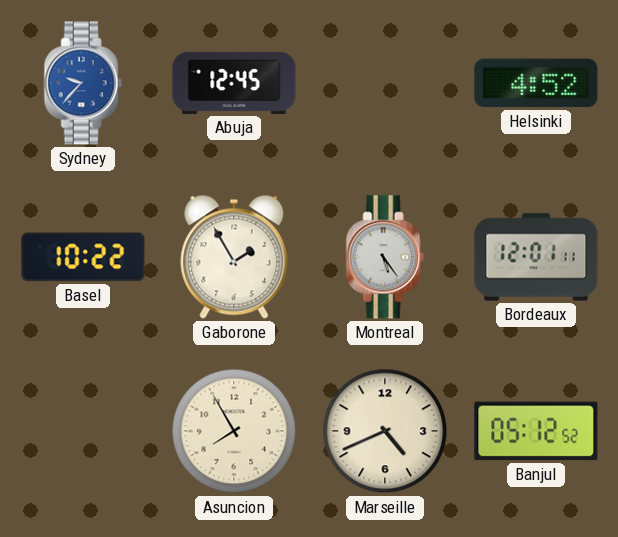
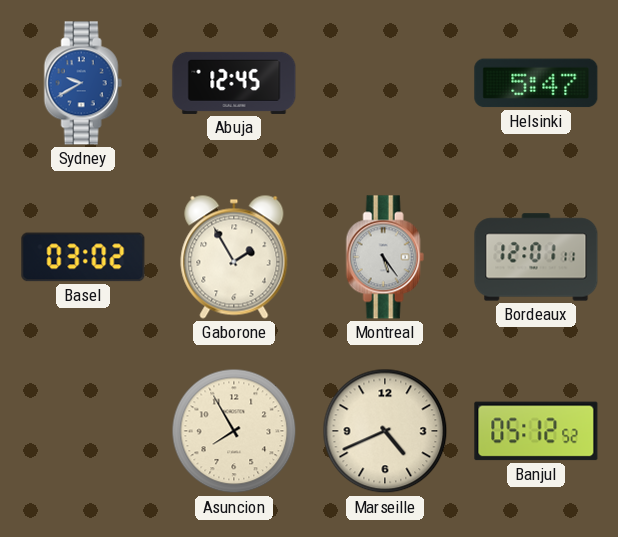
Sydney: 9:37 -> 9:40
Helsinki: 4:52 -> 5:47
Basel: 10:22 -> 03:02
